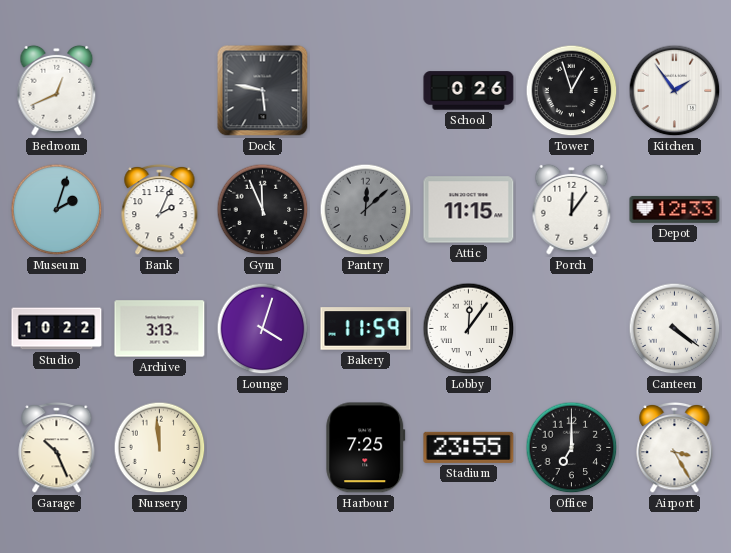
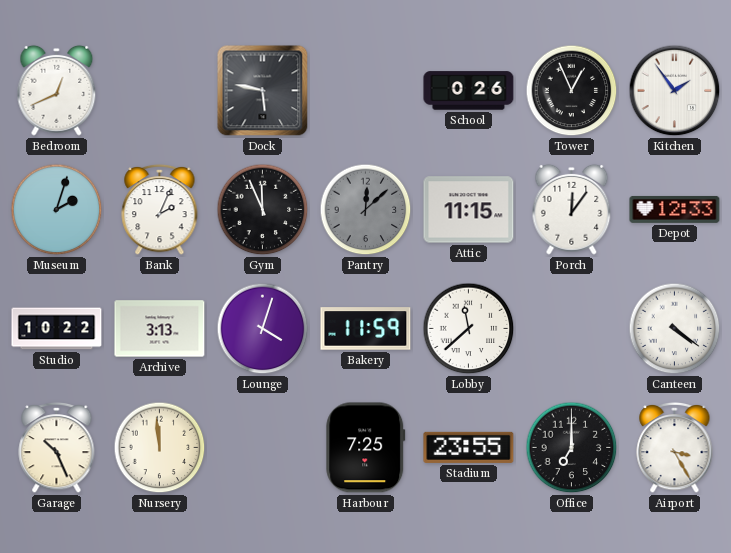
Tower: 12:57 -> 12:56
Lobby: 12:06 -> 11:38
